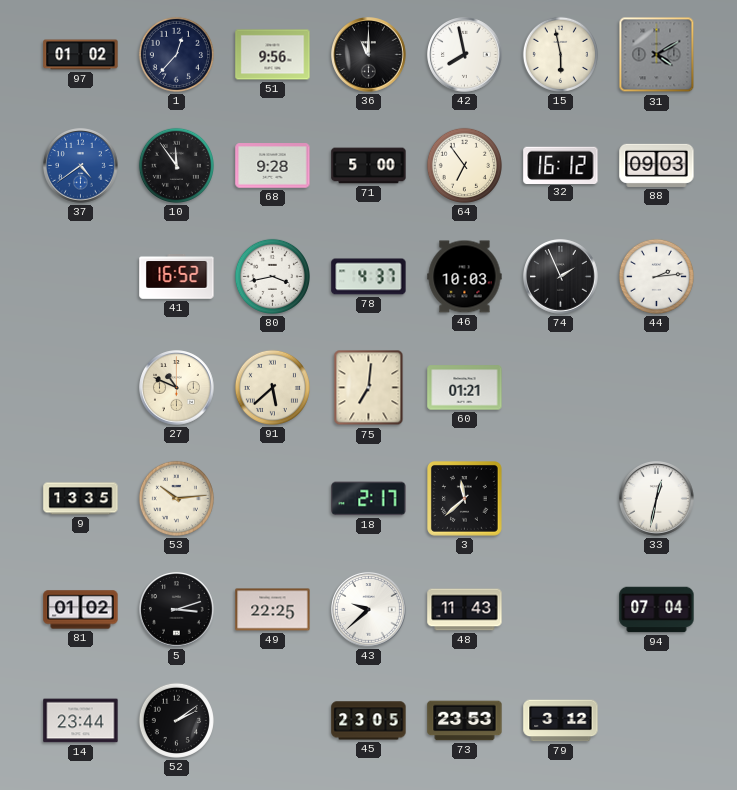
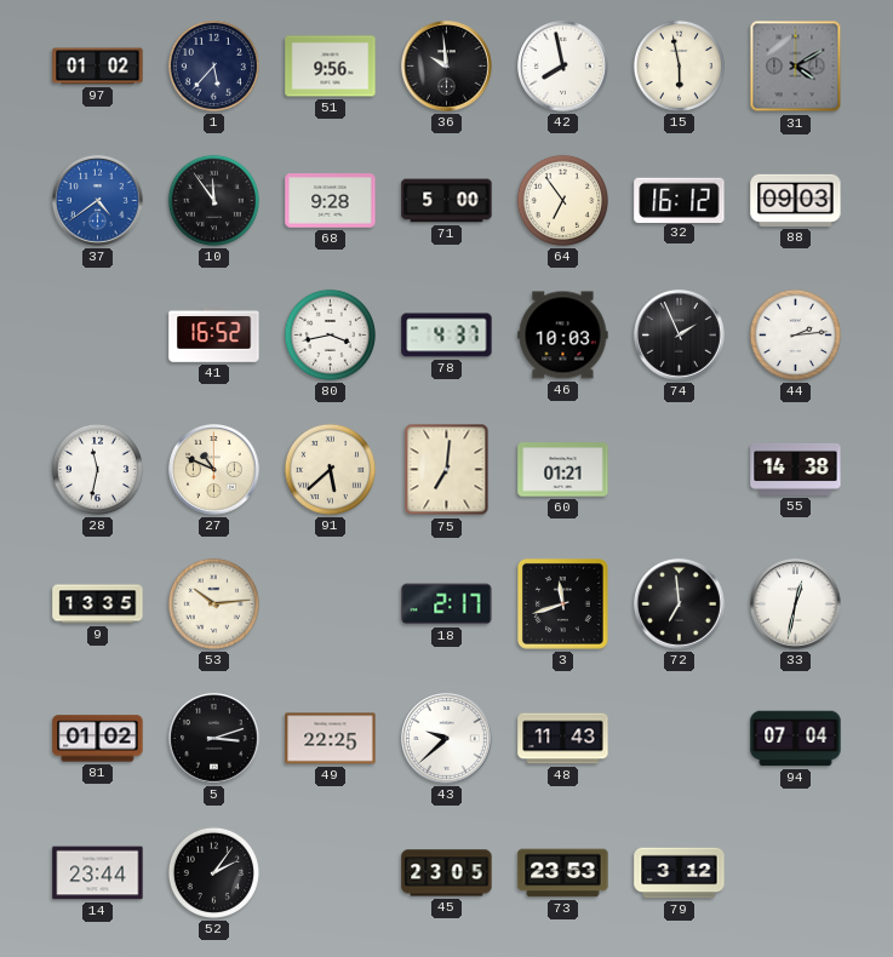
1: 12:37 -> 5:37
36: 11:00 -> 9:59
28: none -> 11:32
55: none -> 14:38
3: 11:38 -> 11:42
72: none -> 6:59
52: 2:09 -> 2:06
